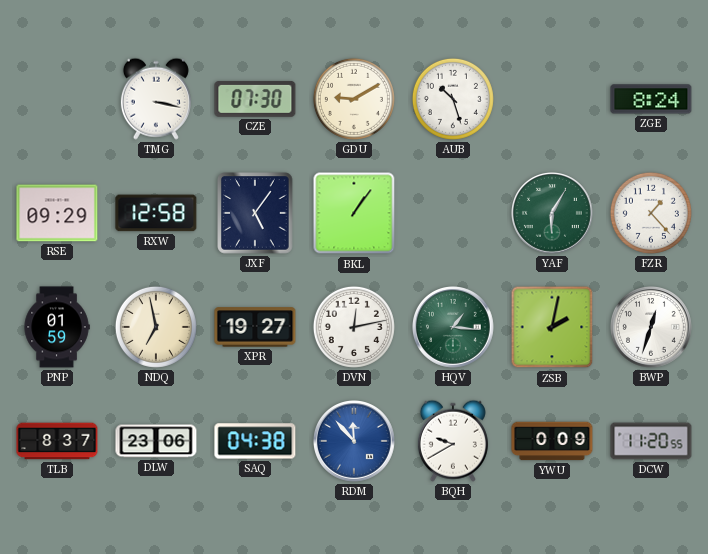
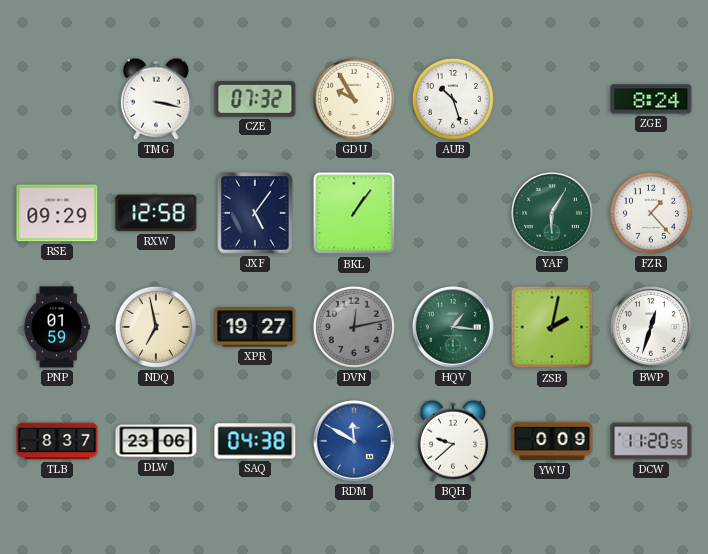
CZE: 07:30 -> 07:32
GDU: 9:10 -> 9:55
DVN dial: white -> grey
RDM: 11:53 -> 11:50
BQH: 9:40 -> 9:38
